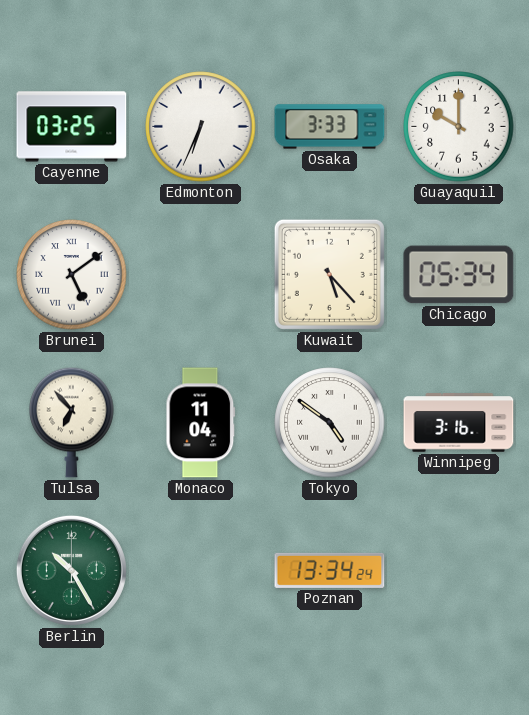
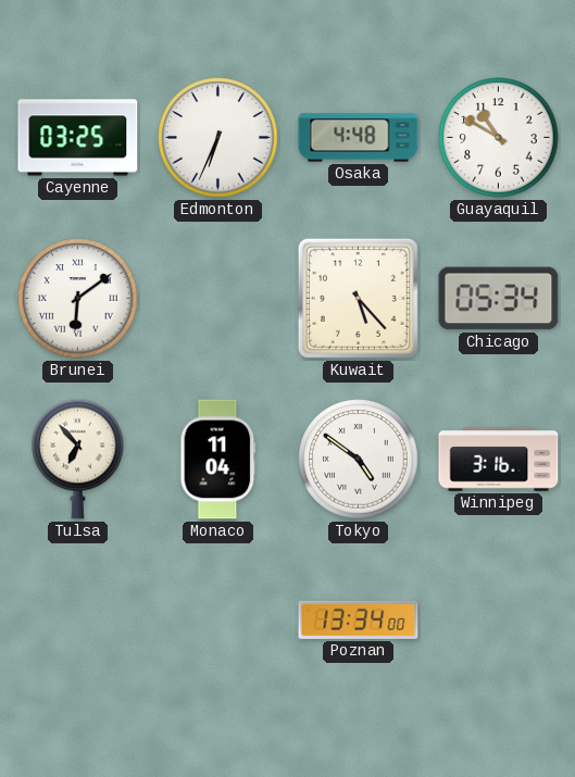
Osaka: 3:33 -> 4:48
Guayaquil: 10:00 -> 10:50
Brunei: 5:09 -> 6:09
Berlin: 10:25 -> none
Poznan: 13:34:24 -> 13:34:00
